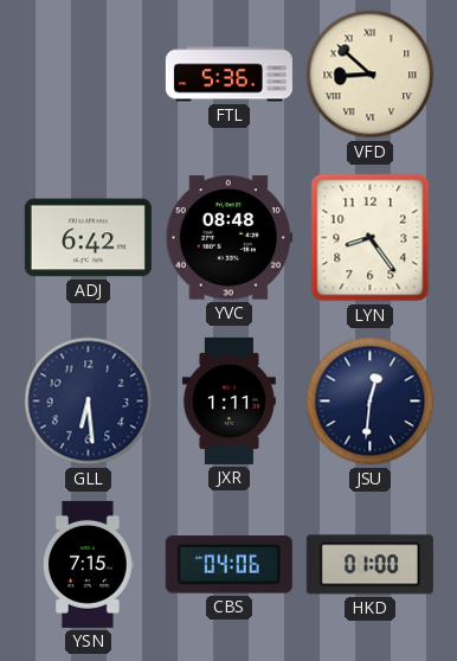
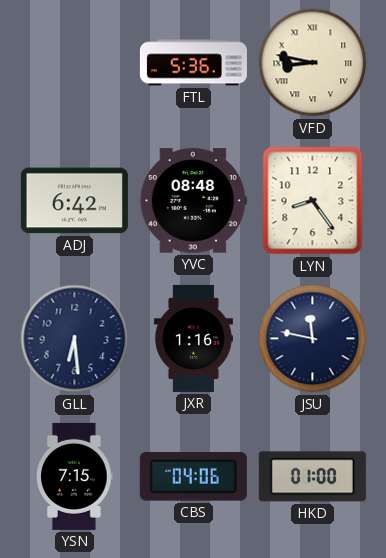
VFD: 8:52 -> 8:47
JXR: 1:11 -> 1:16
JSU: 12:31 -> 11:47
